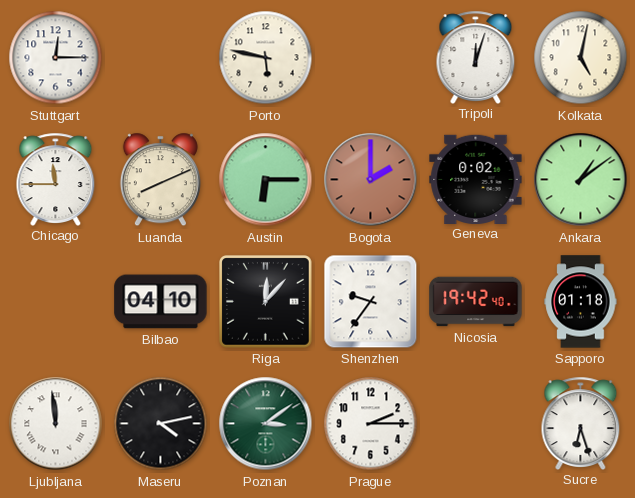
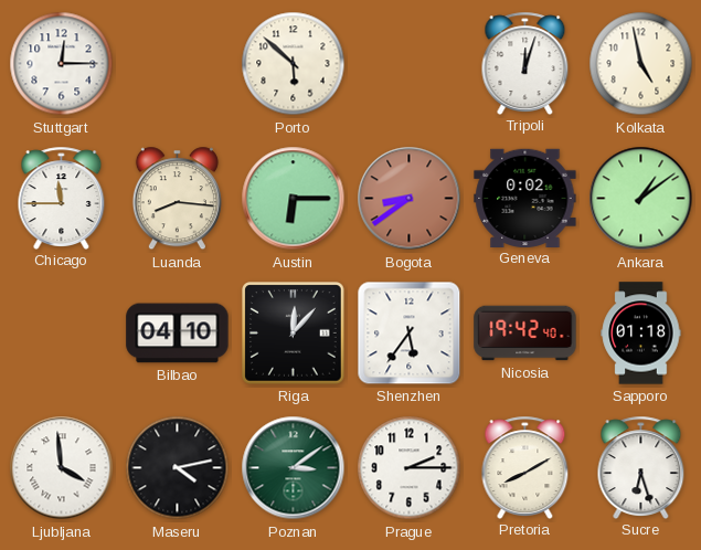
Porto: 5:47 -> 5:52
Kolkata: 5:02 -> 4:58
Luanda: 8:11 -> 8:16
Bogota: 2:00 -> 8:39
Shenzhen: 9:36 -> 5:36
Ljubljana: 11:59 -> 3:59
Pretoria: none -> 8:10
